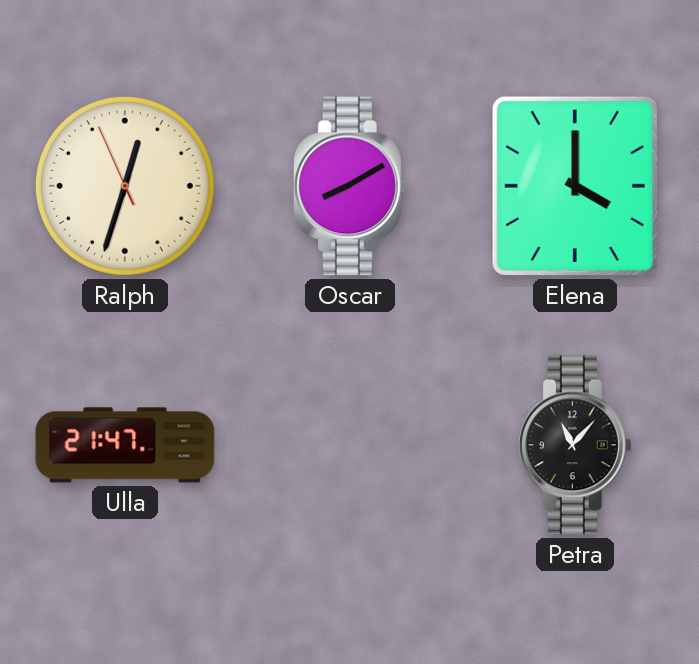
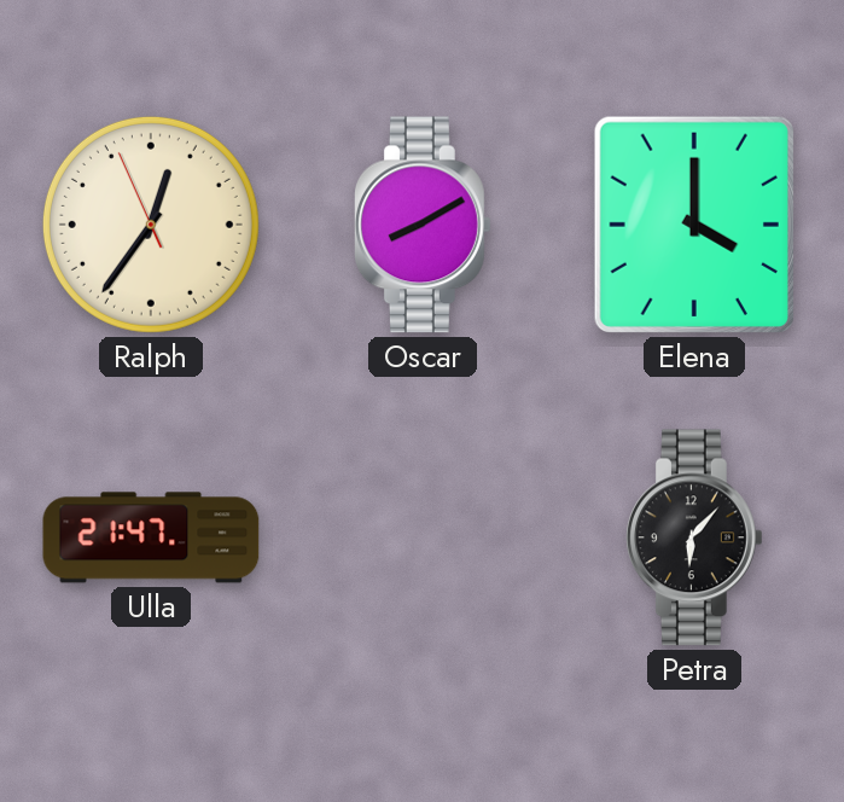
Ralph: 12:32 -> 12:35
Petra: 11:07 -> 6:07
